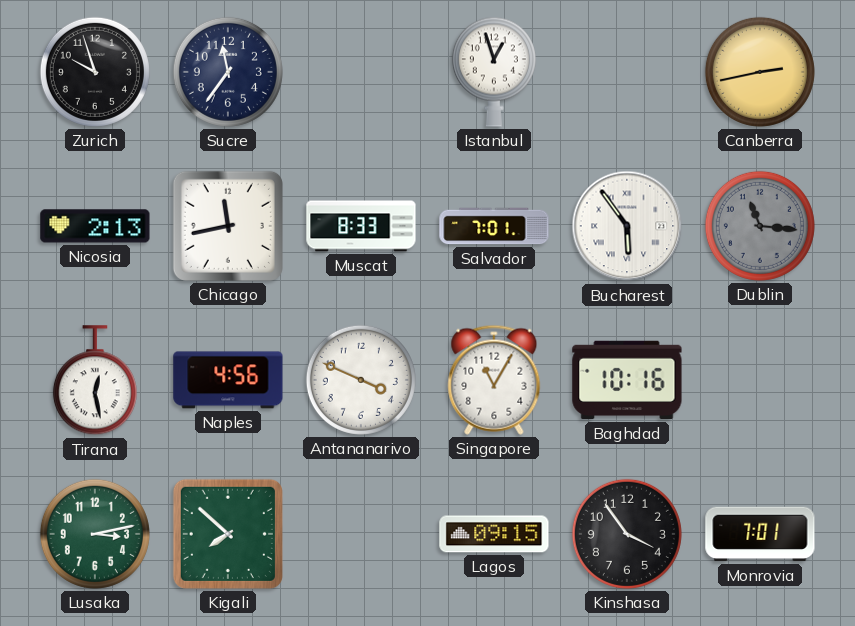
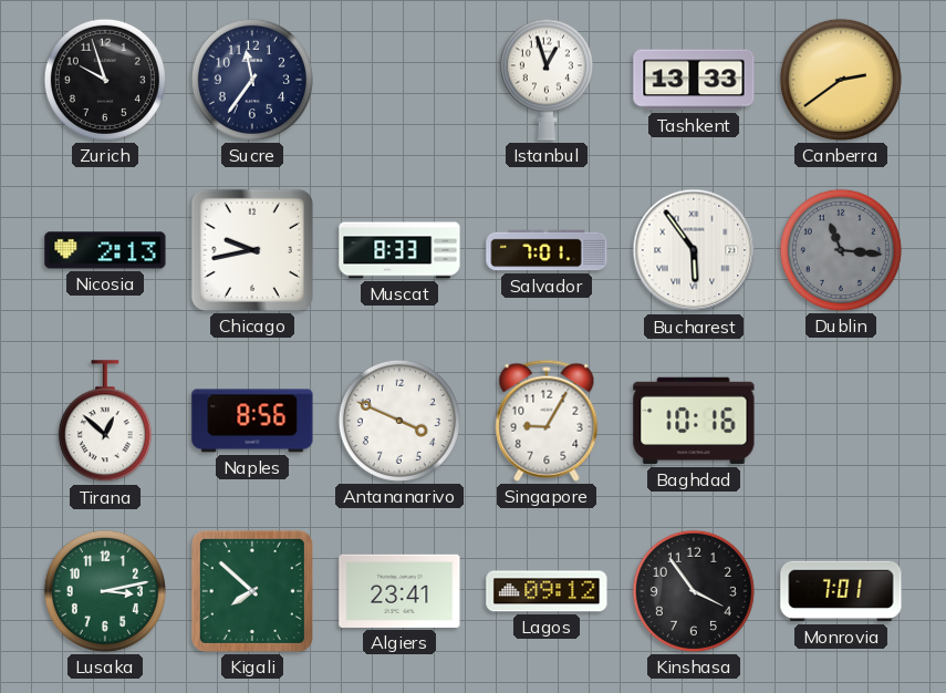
Tashkent: none -> 13:33
Canberra: 2:43 -> 2:39
Chicago: 11:43 -> 9:43
Tirana: 12:28 -> 12:52
Naples: 4:56 -> 8:56
Singapore: 11:05 -> 9:05
Algiers: none -> 23:41
Lagos: 09:15 -> 09:12
